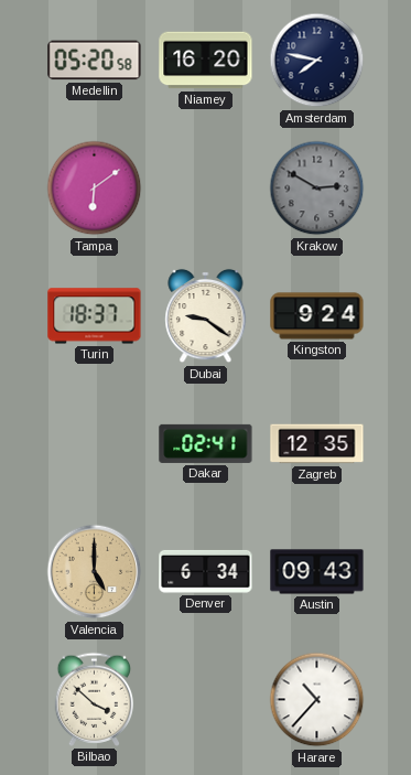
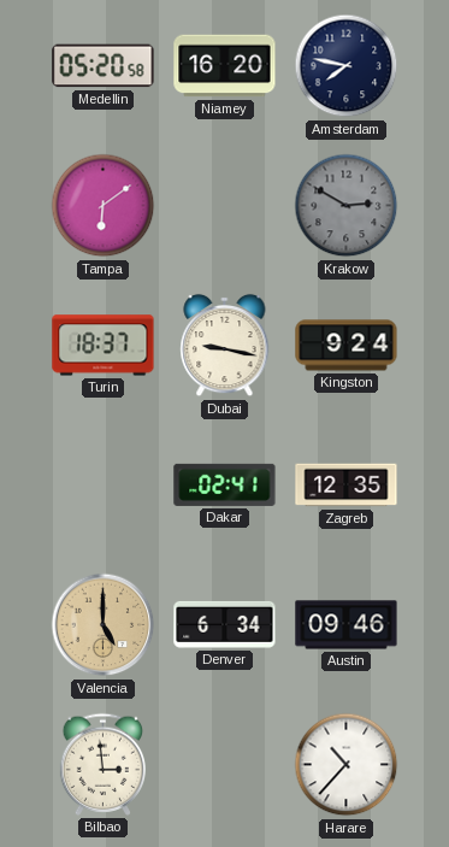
Dubai: 9:21 -> 9:17
Austin: 09:43 -> 09:46
Bilbao: 3:52 -> 2:59
